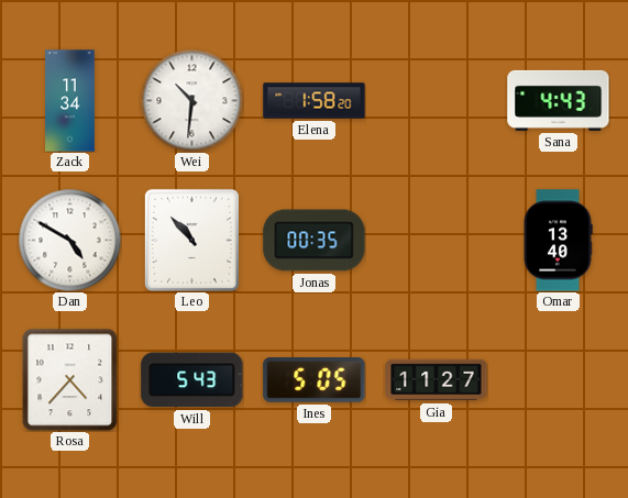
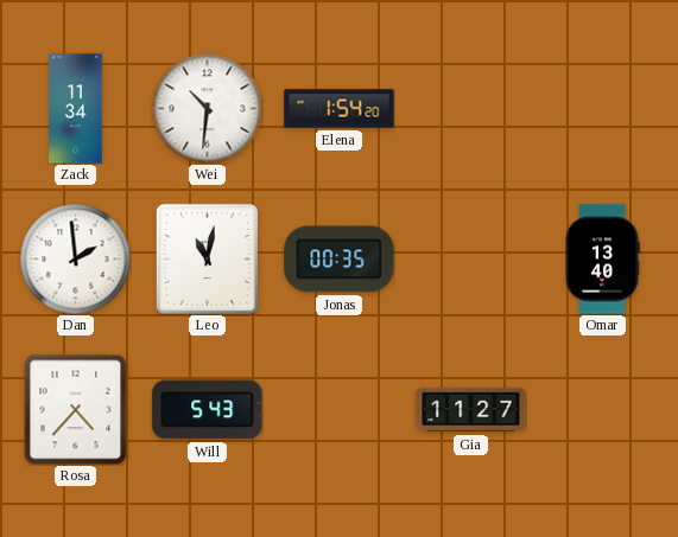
Elena: 1:58 -> 1:54
Sana: 4:43 -> none
Dan: 4:50 -> 1:59
Leo: 10:53 -> 11:02
Ines: 5:05 -> none
